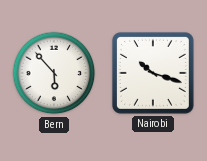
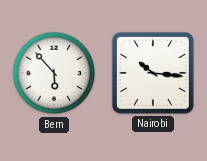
Nairobi: 10:18 -> 10:16
